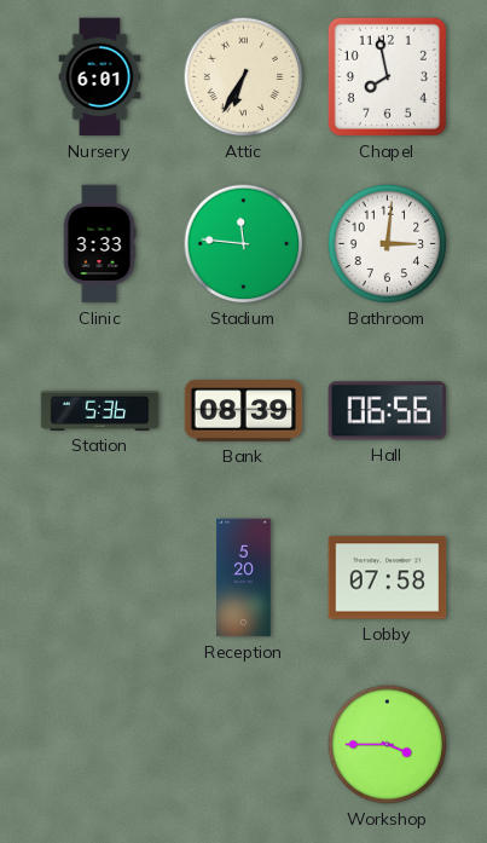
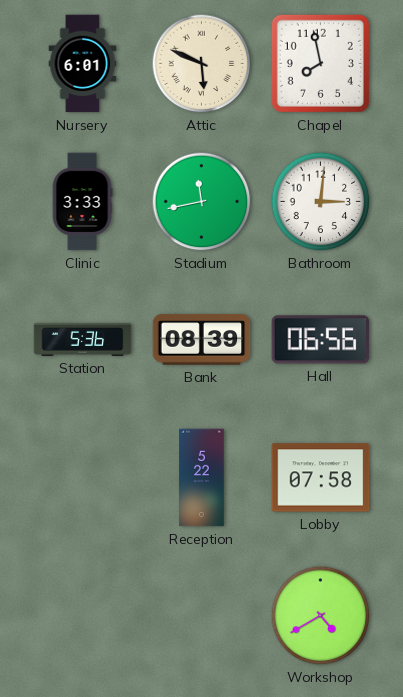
Attic: 6:35 -> 5:49
Stadium: 11:46 -> 11:43
Reception: 5:20 -> 5:22
Workshop: 3:45 -> 4:40
